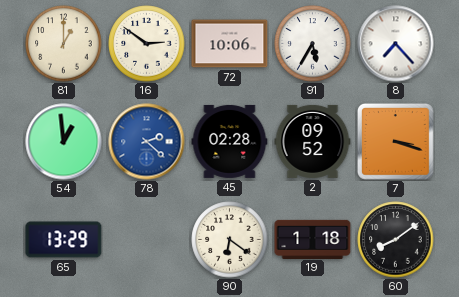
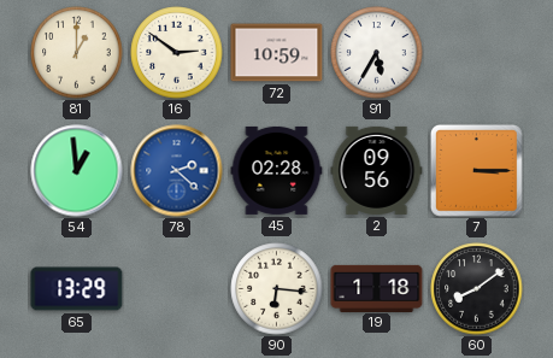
72: 10:06 -> 10:59
8: 7:23 -> none
2: 09:52 -> 09:56
7: 3:18 -> 3:15
90: 6:21 -> 6:16
